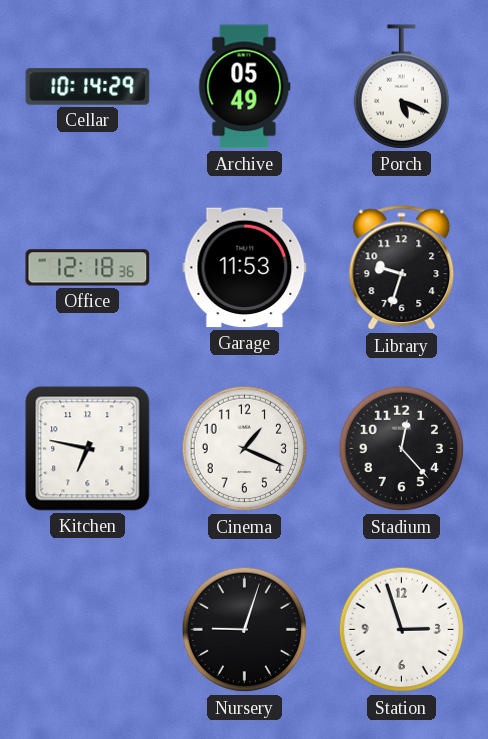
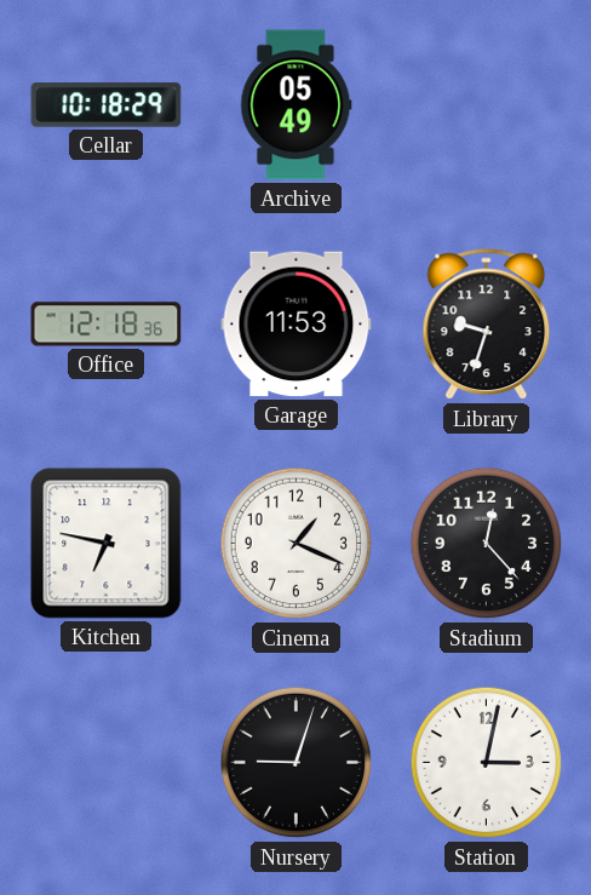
Cellar: 10:14 -> 10:18
Porch: 5:19 -> none
Station: 2:57 -> 3:02
